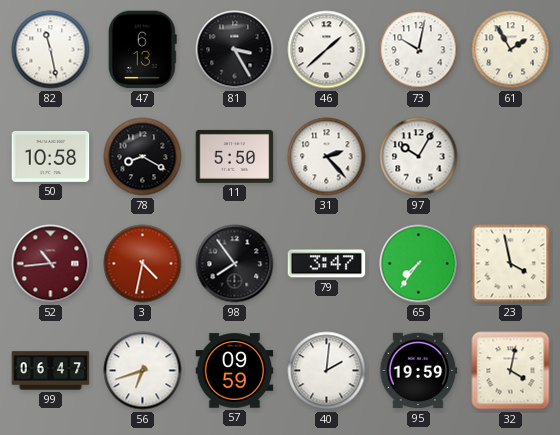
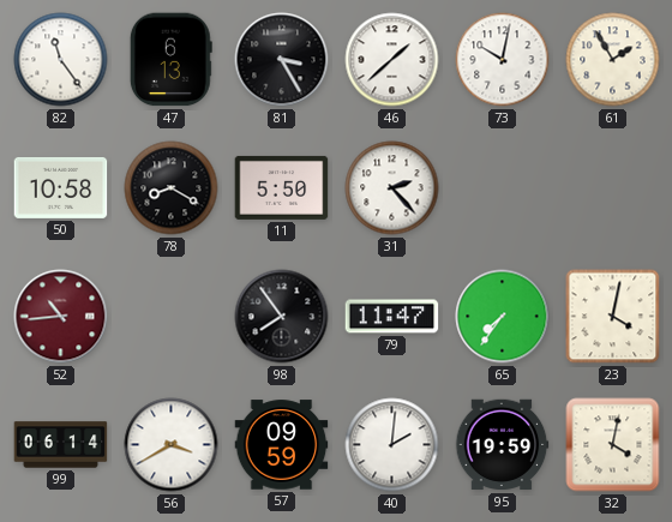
82: 11:28 -> 11:24
97: 10:05 -> none
3: 4:32 -> none
79: 3:47 -> 11:47
23: 3:58 -> 4:02
99: 06:47 -> 06:14
56: 6:42 -> 3:40
